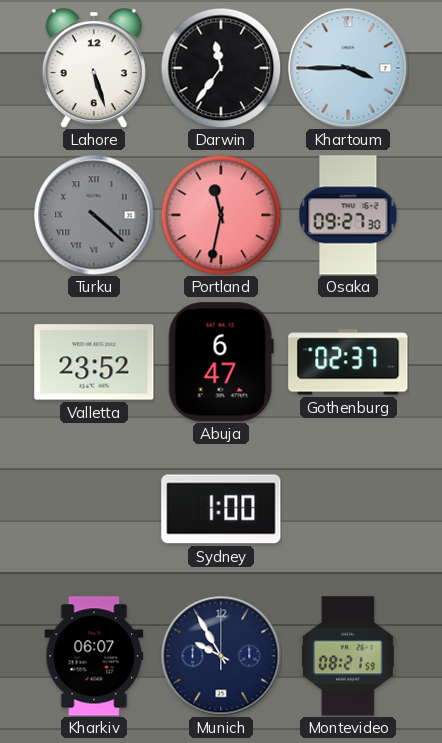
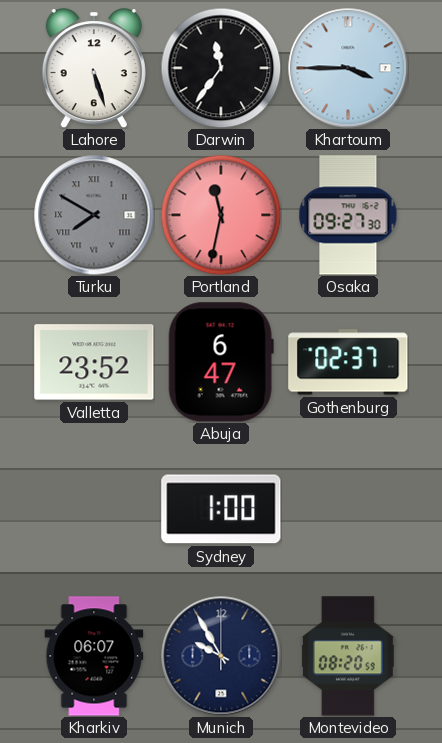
Turku: 4:22 -> 7:50
Montevideo: 08:21 -> 08:20
